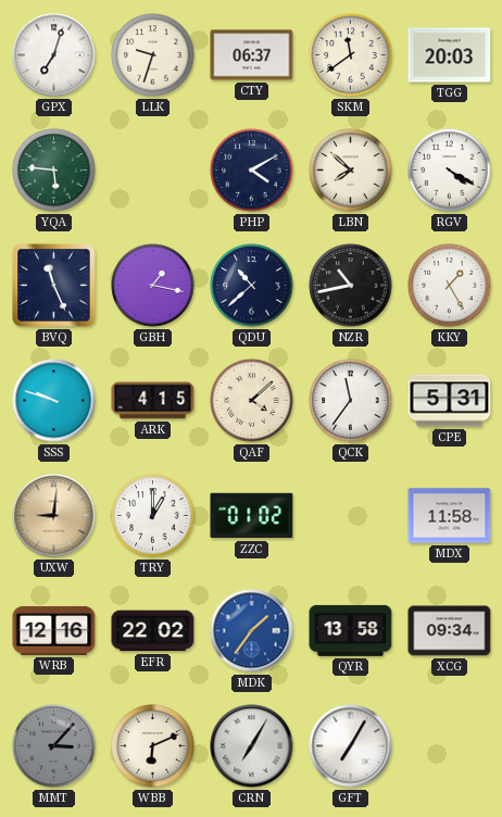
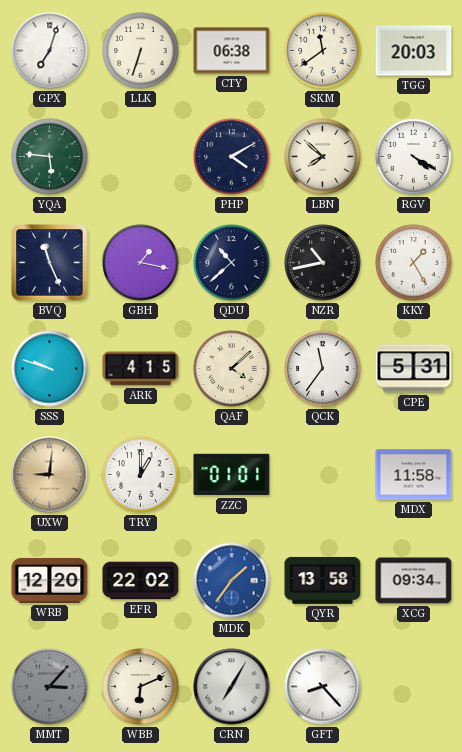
LLK: 9:33 -> 6:33
CTY: 06:37 -> 06:38
ZZC: 01:02 -> 01:01
WRB: 12:16 -> 12:20
GFT: 7:05 -> 8:23
